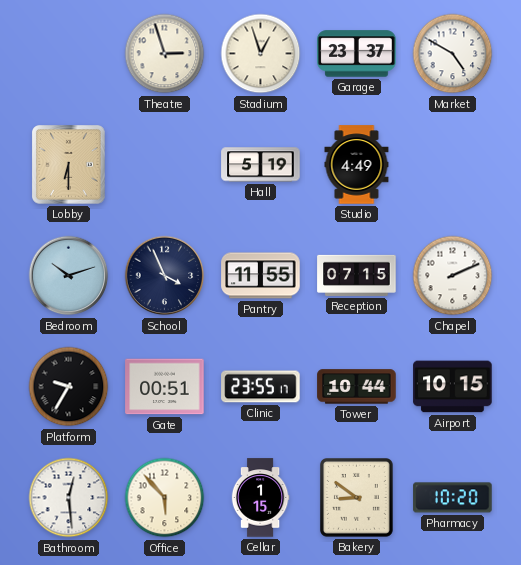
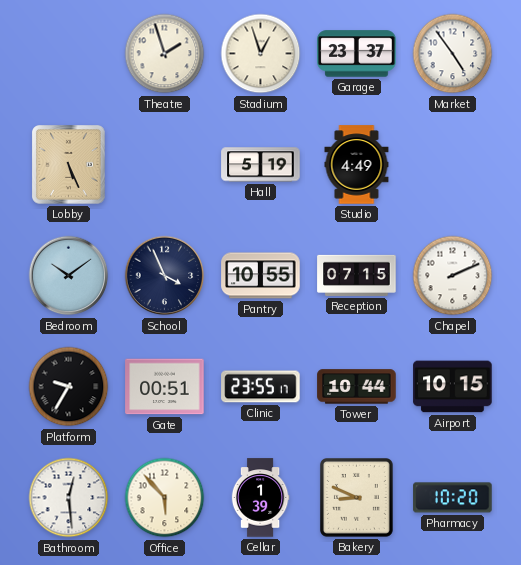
Theatre: 2:57 -> 1:57
Market: 4:50 -> 4:54
Lobby: 6:30 -> 5:26
Bedroom: 10:12 -> 10:09
Pantry: 11:55 -> 10:55
Cellar: 1:15 -> 1:39
Bakery: 8:51 -> 8:49
